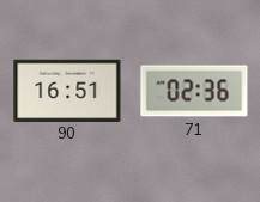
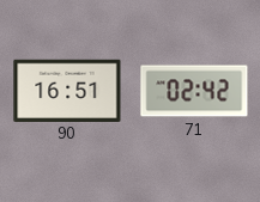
71: 02:36 -> 02:42
